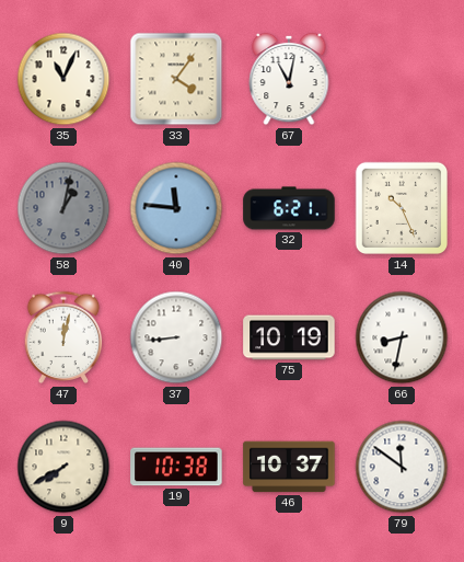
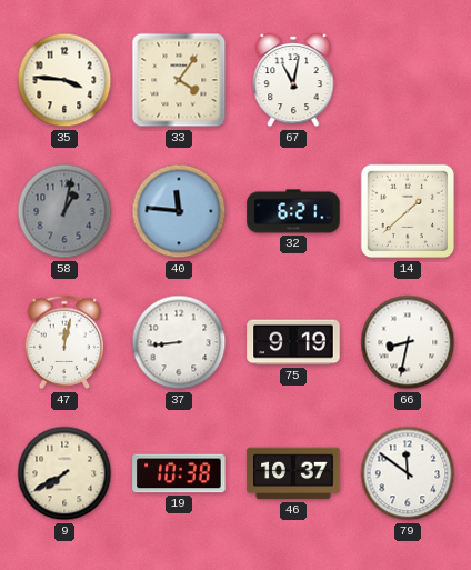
35: 11:04 -> 3:46
14: 10:26 -> 1:38
75: 10:19 -> 9:19
